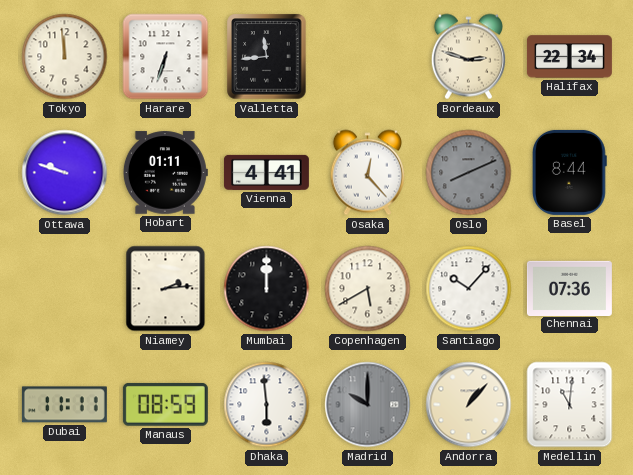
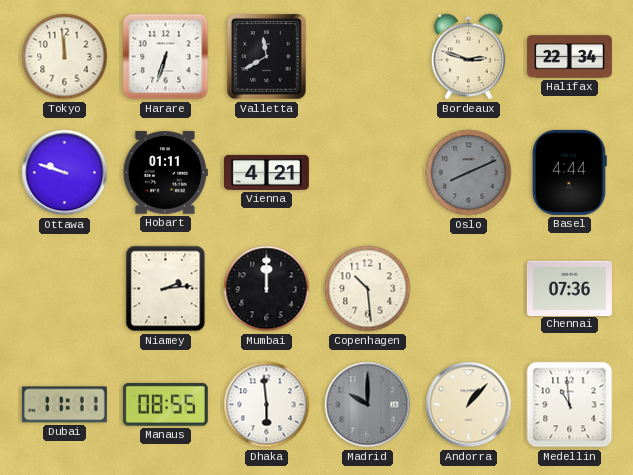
Valletta: 11:44 -> 11:40
Vienna: 4:41 -> 4:21
Osaka: 12:23 -> none
Basel: 8:44 -> 4:44
Copenhagen: 5:40 -> 10:29
Santiago: 10:07 -> none
Manaus: 08:59 -> 08:55
Medellin: 11:01 -> 10:59
